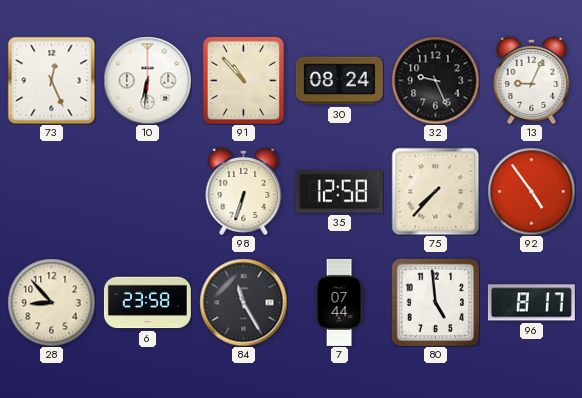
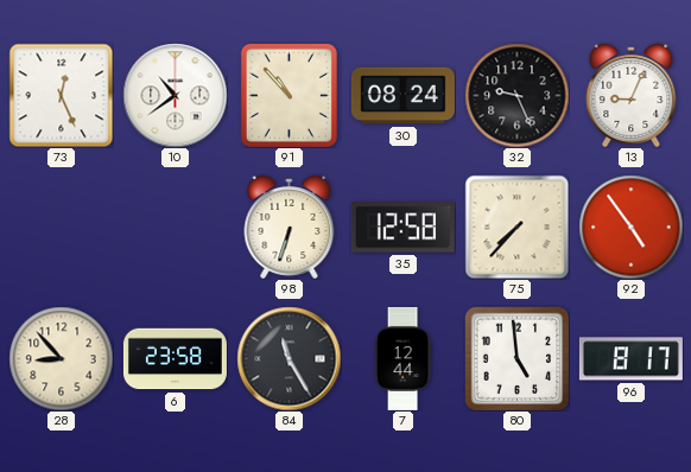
10: 6:31 -> 10:39
7: 07:44 -> 12:44
